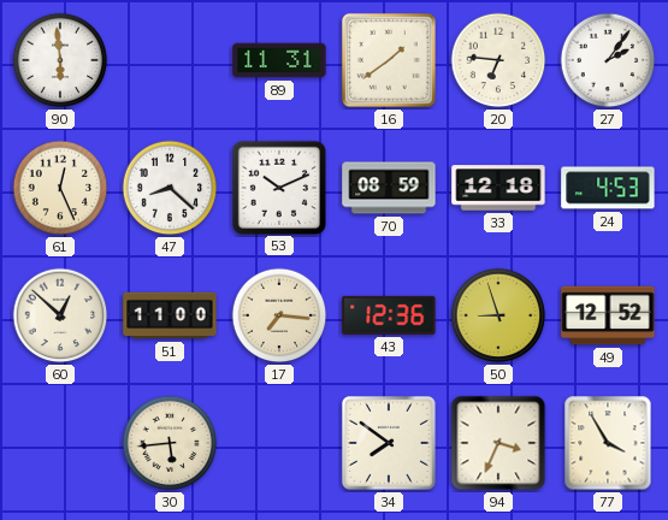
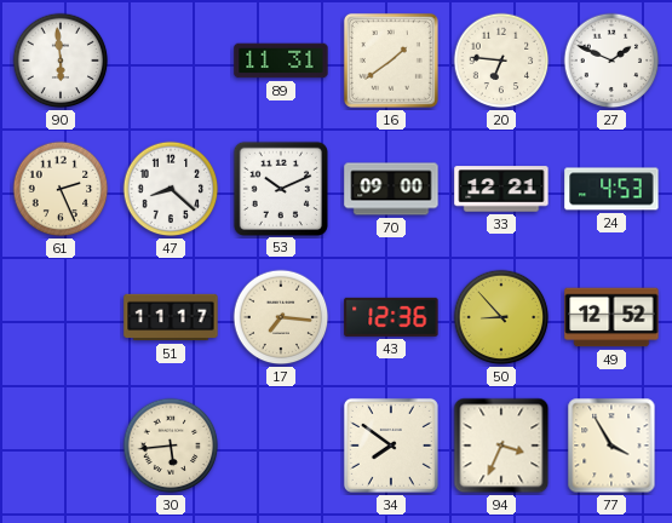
27: 2:06 -> 1:49
61: 12:26 -> 2:26
70: 08:59 -> 09:00
33: 12:18 -> 12:21
60: 12:52 -> none
51: 11:00 -> 11:17
50: 8:57 -> 8:53
